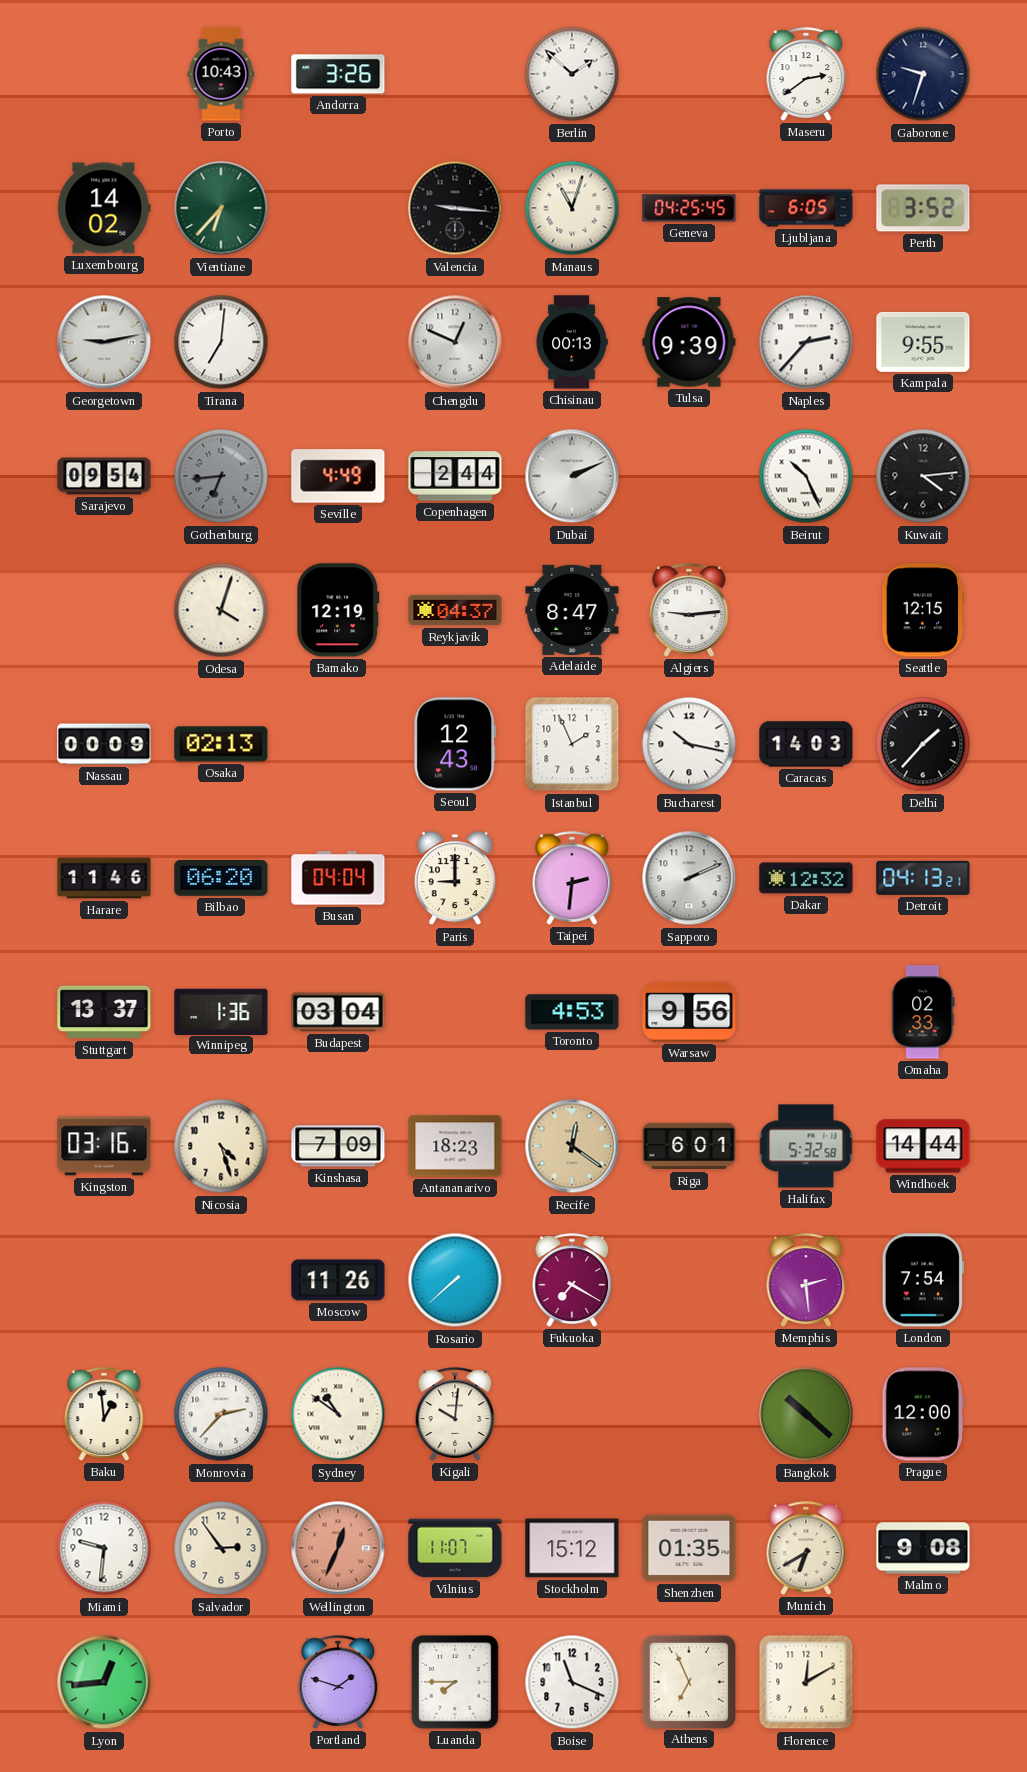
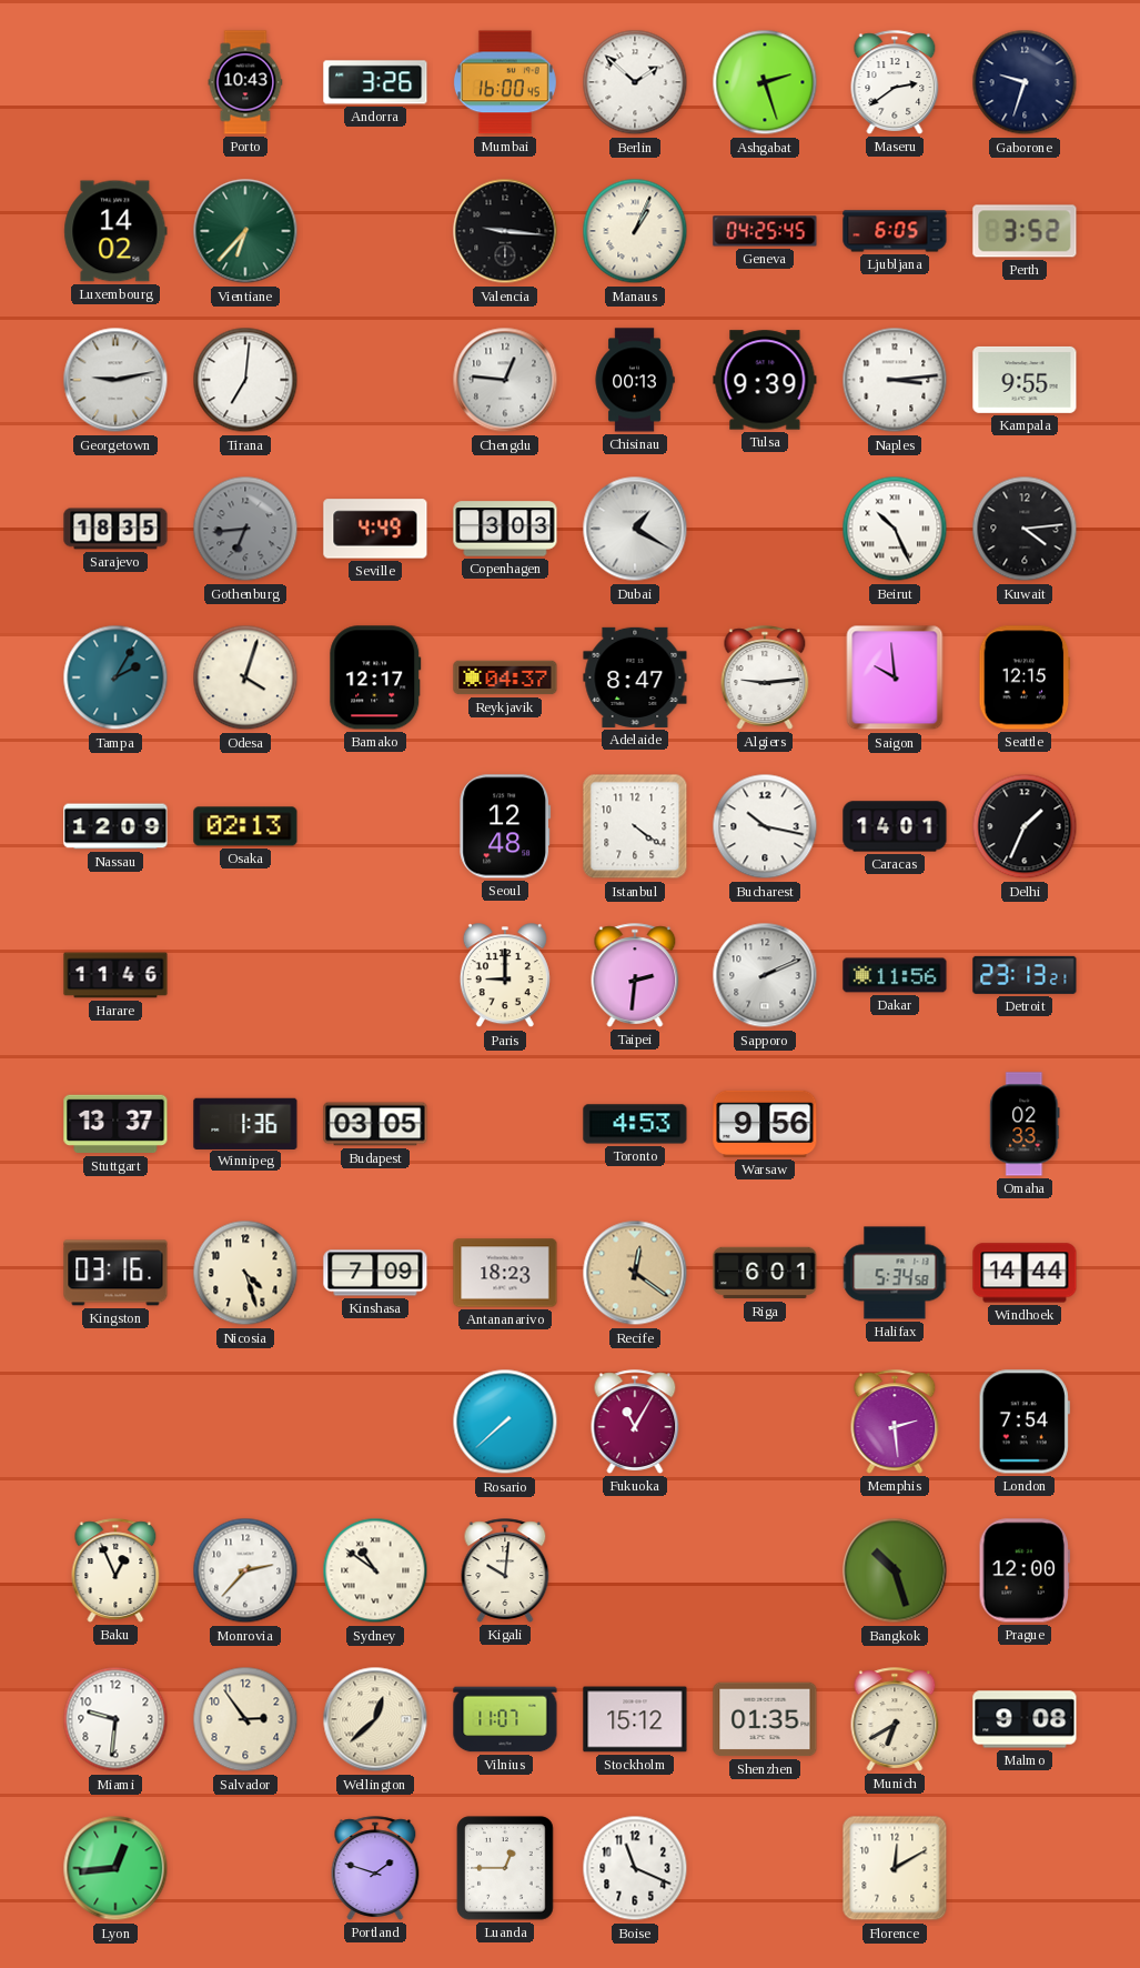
Mumbai: none -> 16:00
Ashgabat: none -> 2:27
Manaus: 11:03 -> 1:04
Chengdu: 12:49 -> 12:46
Naples: 2:37 -> 3:14
Sarajevo: 09:54 -> 18:35
Copenhagen: 2:44 -> 3:03
Dubai: 2:11 -> 1:20
Tampa: none -> 2:05
Bamako: 12:19 -> 12:17
Saigon: none -> 9:59
Nassau: 00:09 -> 12:09
Seoul: 12:43 -> 12:48
Istanbul: 1:56 -> 4:21
Caracas: 14:03 -> 14:01
Delhi: 1:37 -> 1:34
Bilbao: 06:20 -> none
Busan: 04:04 -> none
Dakar: 12:32 -> 11:56
Detroit: 04:13 -> 23:13
Budapest: 03:04 -> 03:05
Halifax: 5:32 -> 5:34
Moscow: 11:26 -> none
Fukuoka: 7:20 -> 11:05
Baku: 12:59 -> 12:56
Bangkok: 10:22 -> 10:27
Wellington: 12:34 -> 12:38
Wellington dial: salmon -> cream
Luanda: 7:45 -> 12:45
Athens: 6:56 -> none
